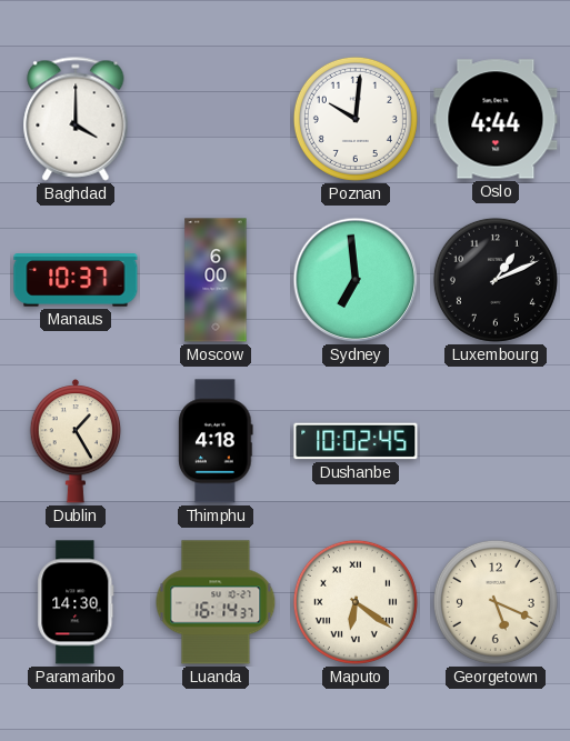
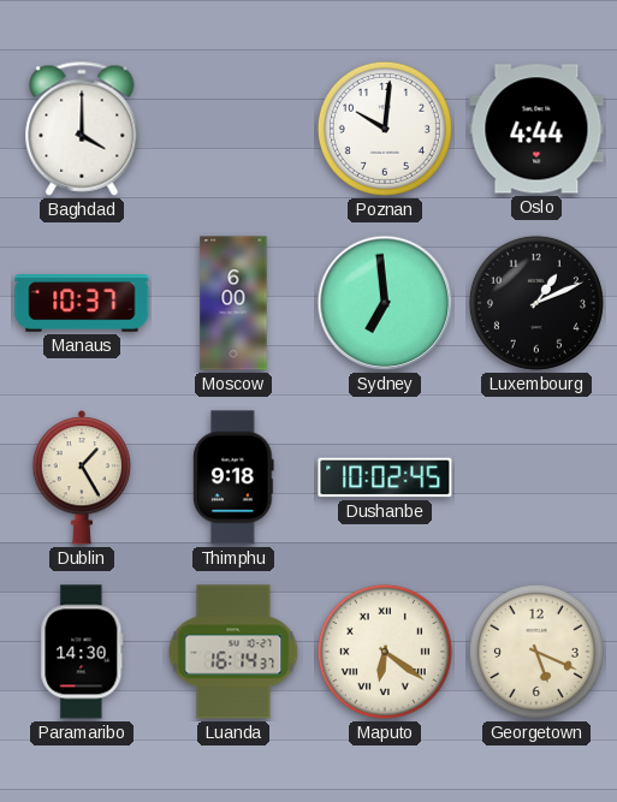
Thimphu: 4:18 -> 9:18
